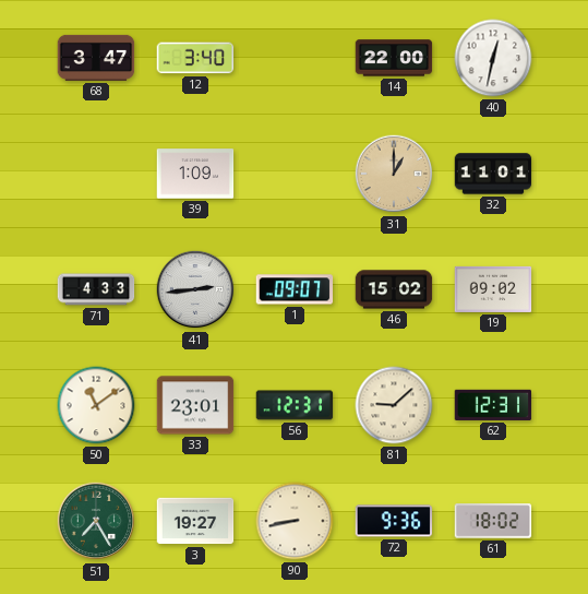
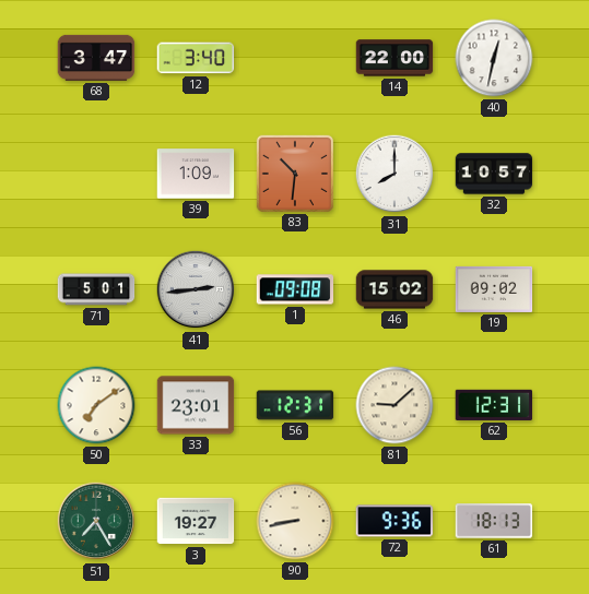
83: none -> 10:31
31: 1:00 -> 8:00
31 dial: champagne -> white
32: 11:01 -> 10:57
71: 4:33 -> 5:01
1: 09:07 -> 09:08
50: 11:09 -> 7:09
61: 18:02 -> 18:13
